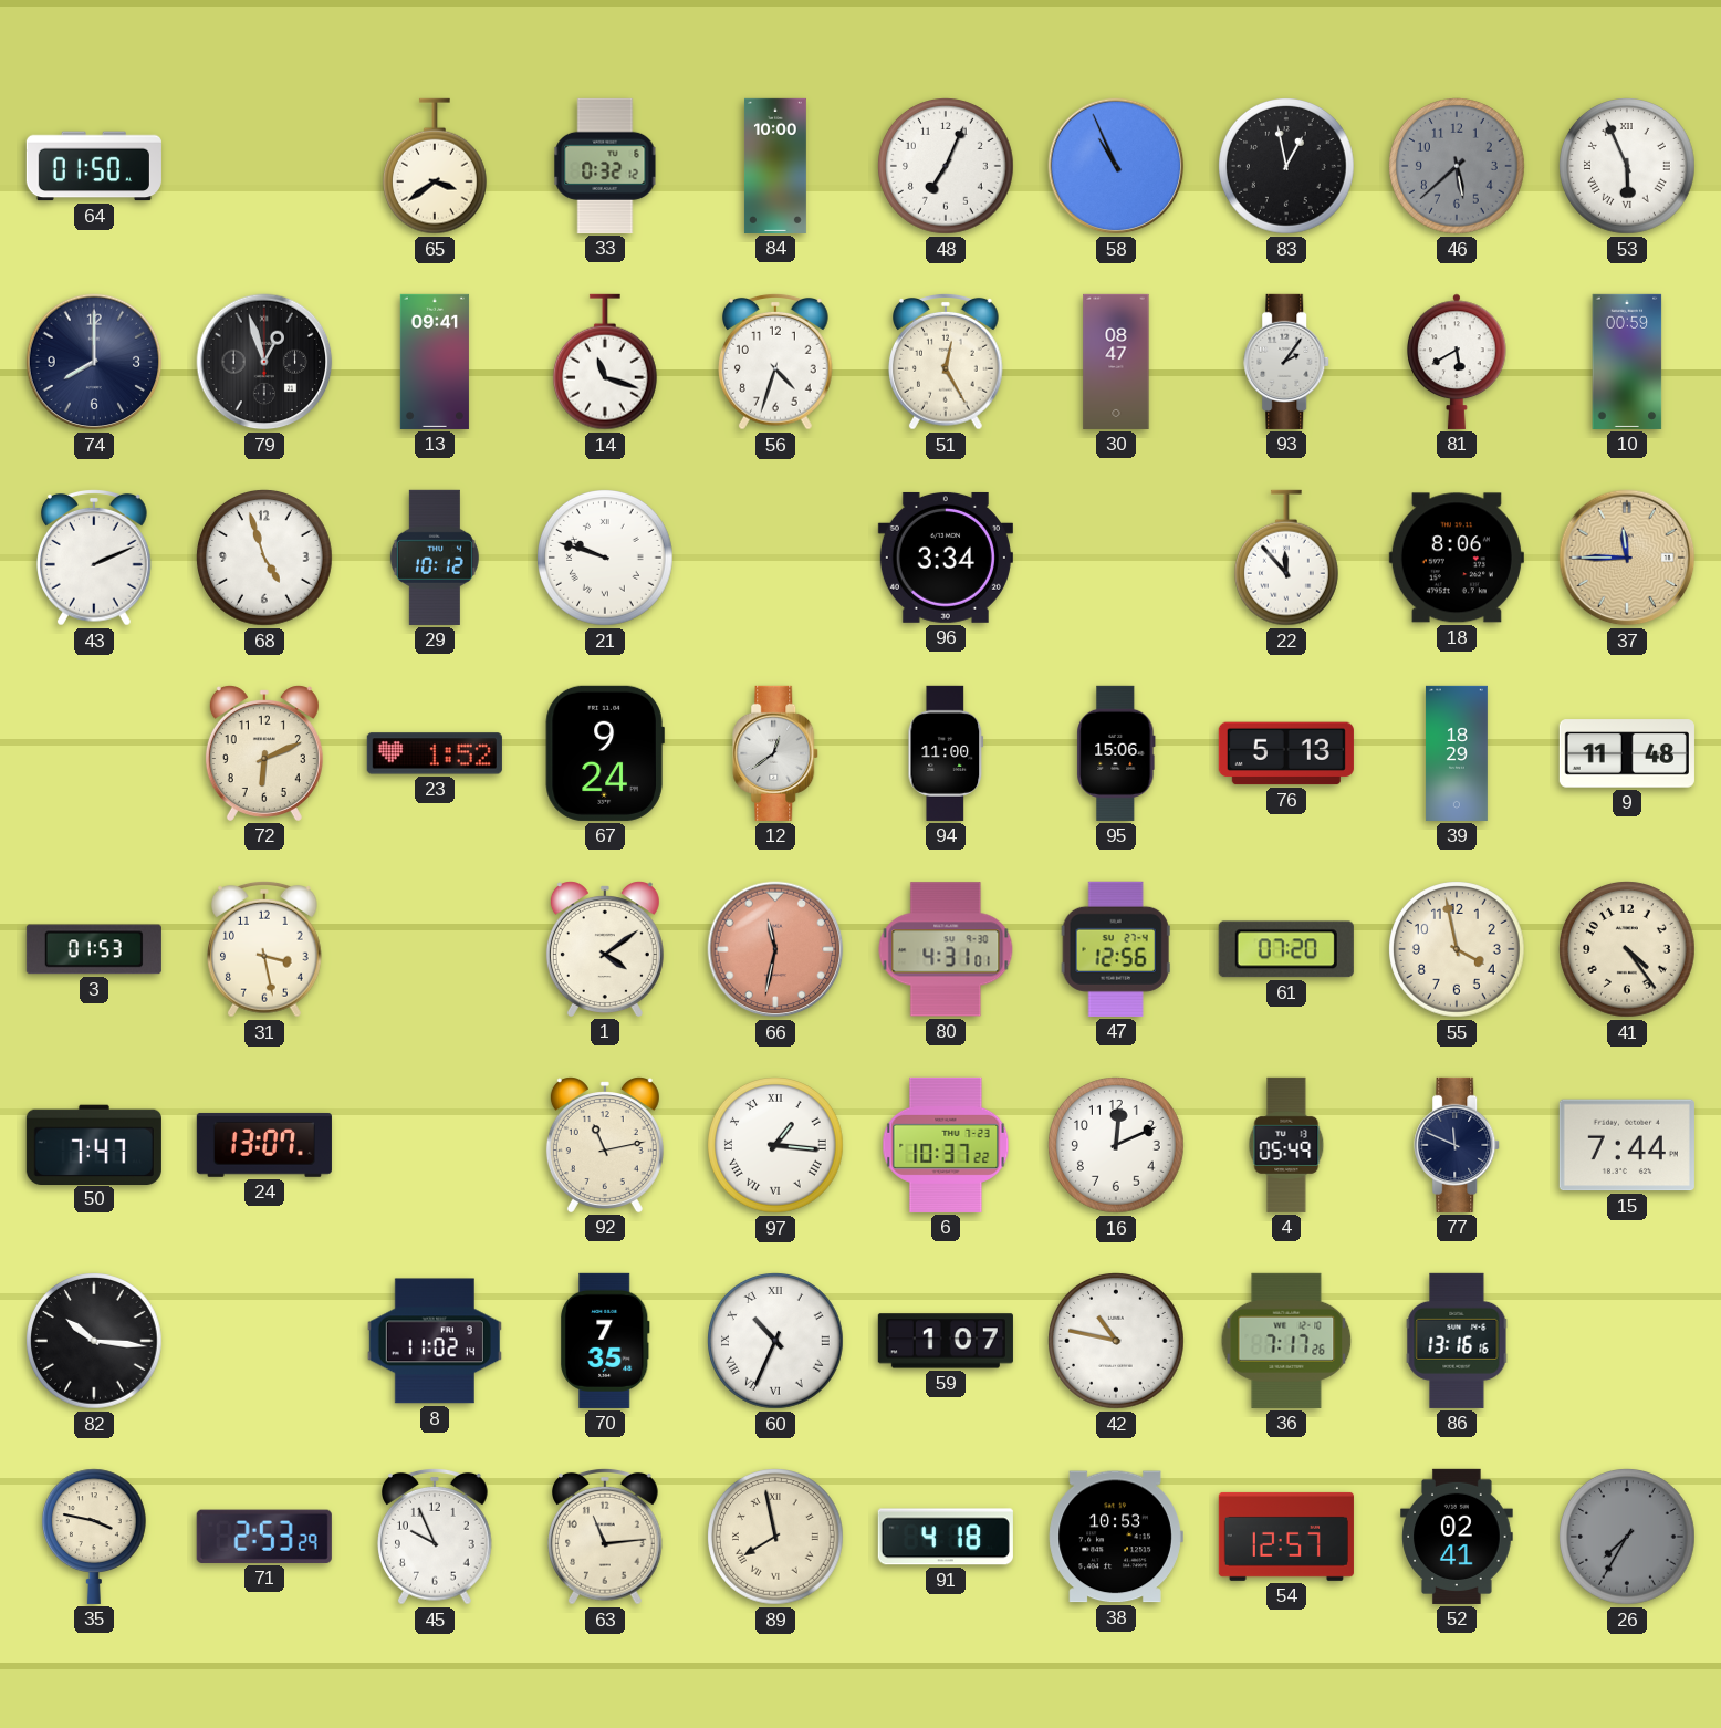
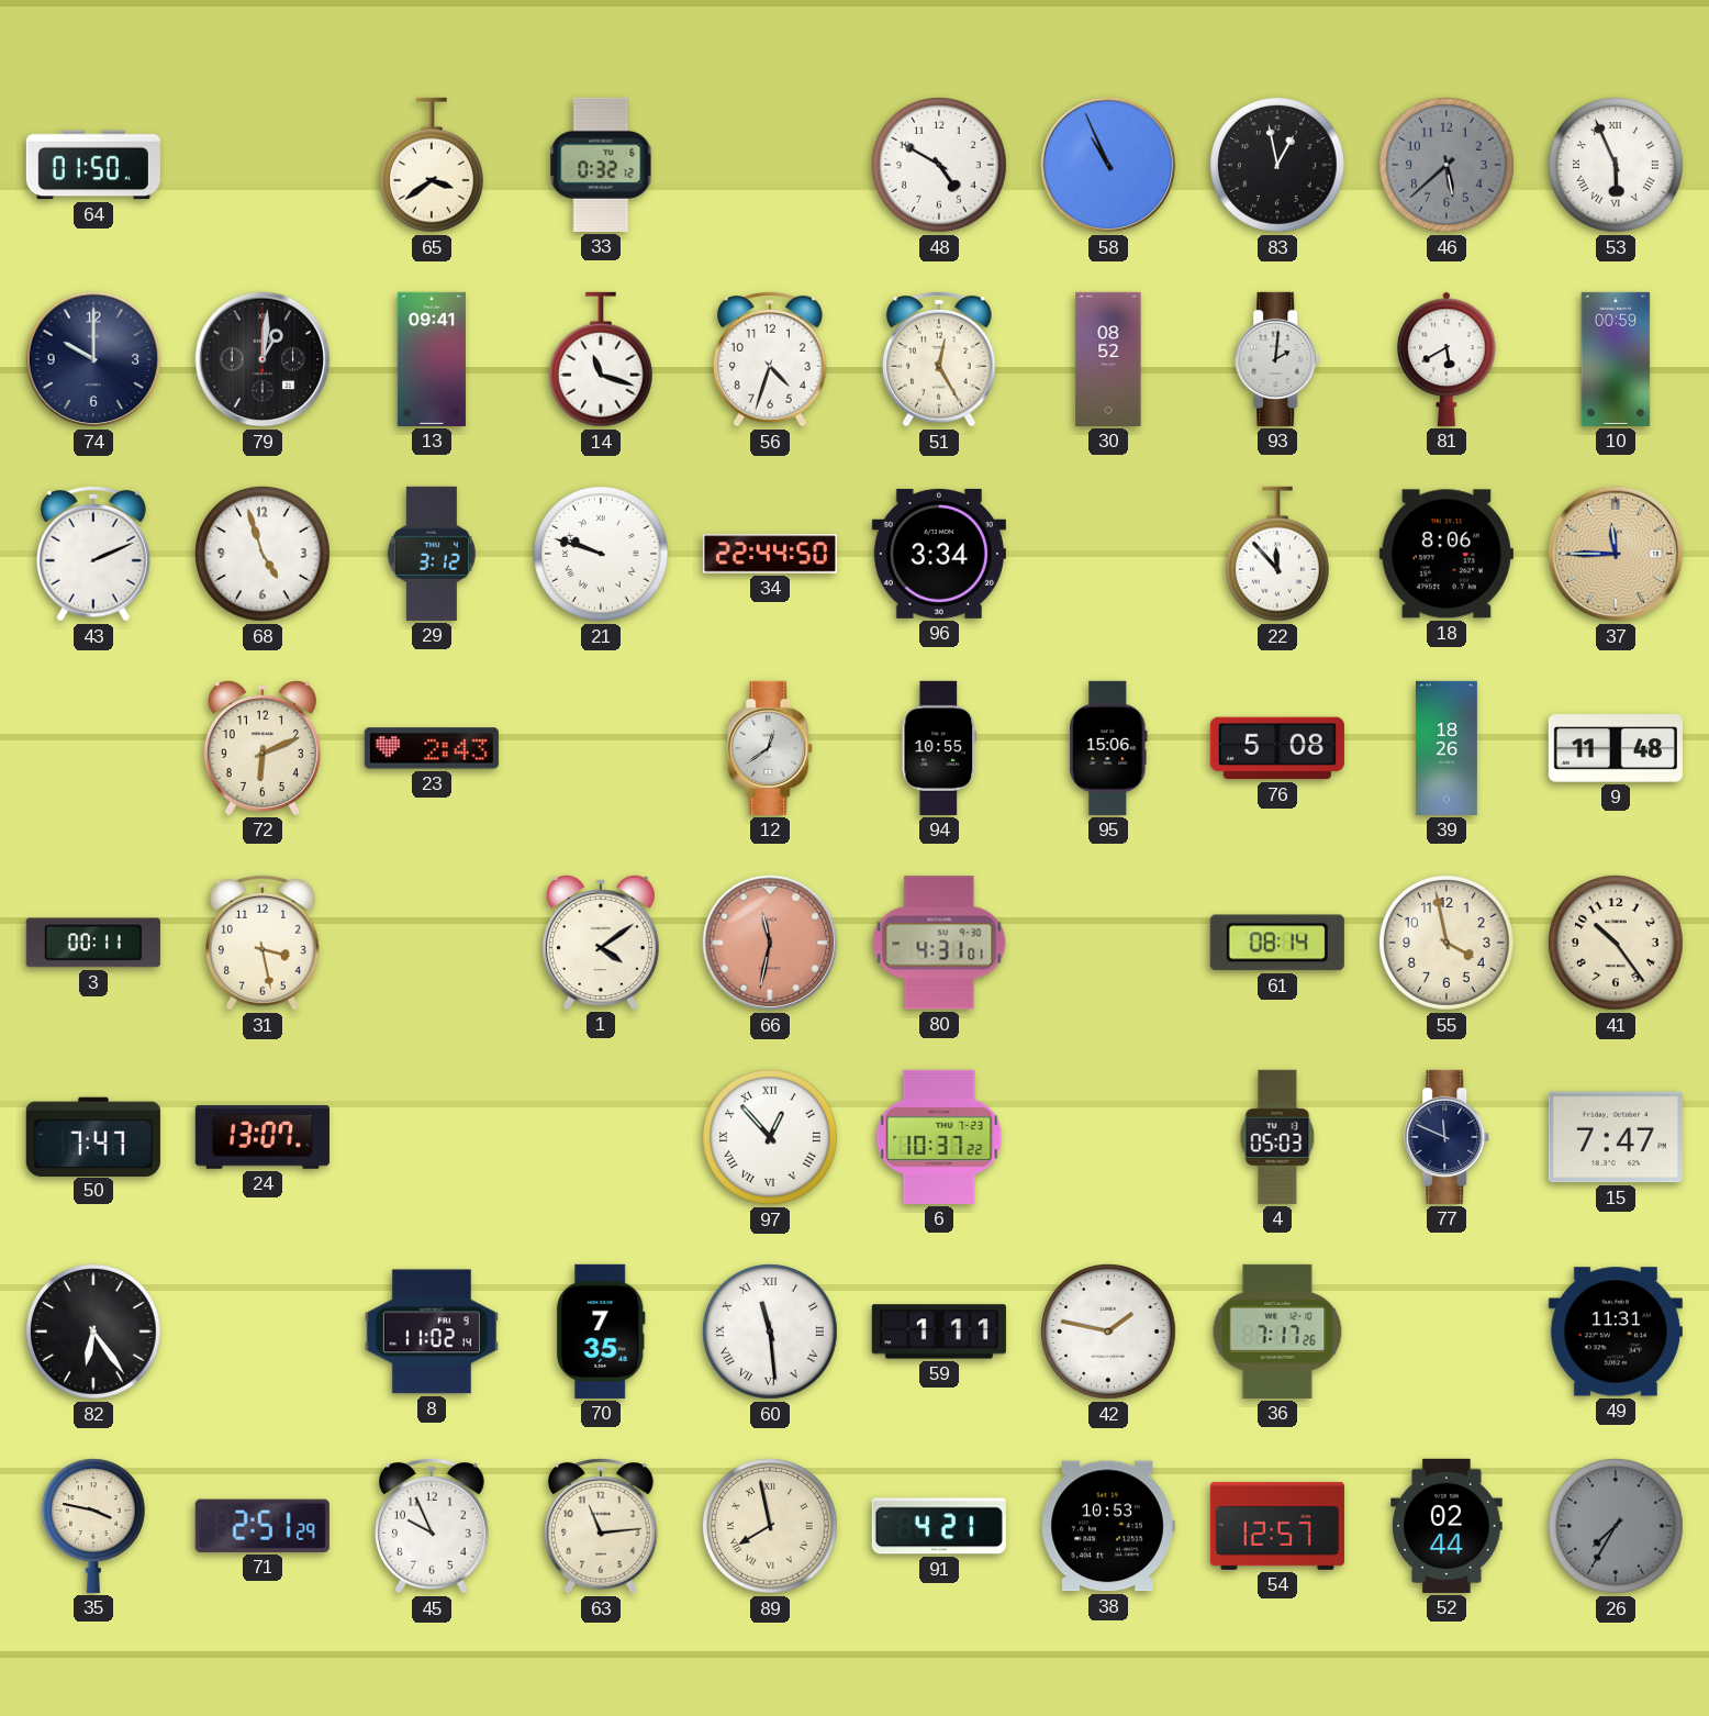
84: 10:00 -> none
48: 7:04 -> 4:50
74: 8:00 -> 10:00
79: 12:57 -> 1:01
30: 08:47 -> 08:52
93: 2:06 -> 2:01
29: 10:12 -> 3:12
34: none -> 22:44
23: 1:52 -> 2:43
67: 9:24 -> none
94: 11:00 -> 10:55
76: 5:13 -> 5:08
39: 18:29 -> 18:26
3: 01:53 -> 00:11
47: 12:56 -> none
61: 07:20 -> 08:14
41: 4:24 -> 10:24
92: 11:13 -> none
97: 1:16 -> 12:53
16: 12:11 -> none
4: 05:49 -> 05:03
15: 7:44 -> 7:47
82: 10:16 -> 6:24
60: 10:34 -> 11:29
59: 1:07 -> 1:11
42: 10:47 -> 1:47
86: 13:16 -> none
49: none -> 11:31
71: 2:53 -> 2:51
91: 4:18 -> 4:21
52: 02:41 -> 02:44
